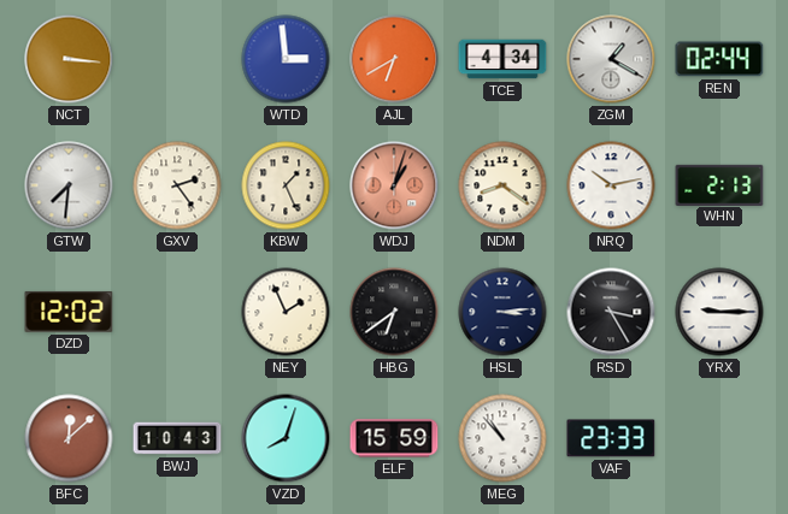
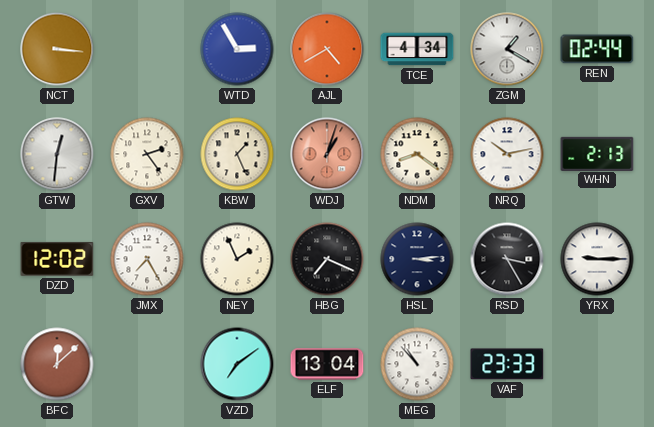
WTD: 2:59 -> 2:55
AJL: 6:40 -> 4:40
GTW: 7:31 -> 12:31
JMX: none -> 7:25
HBG: 6:39 -> 7:19
BWJ: 10:43 -> none
VZD: 8:03 -> 7:09
ELF: 15:59 -> 13:04
